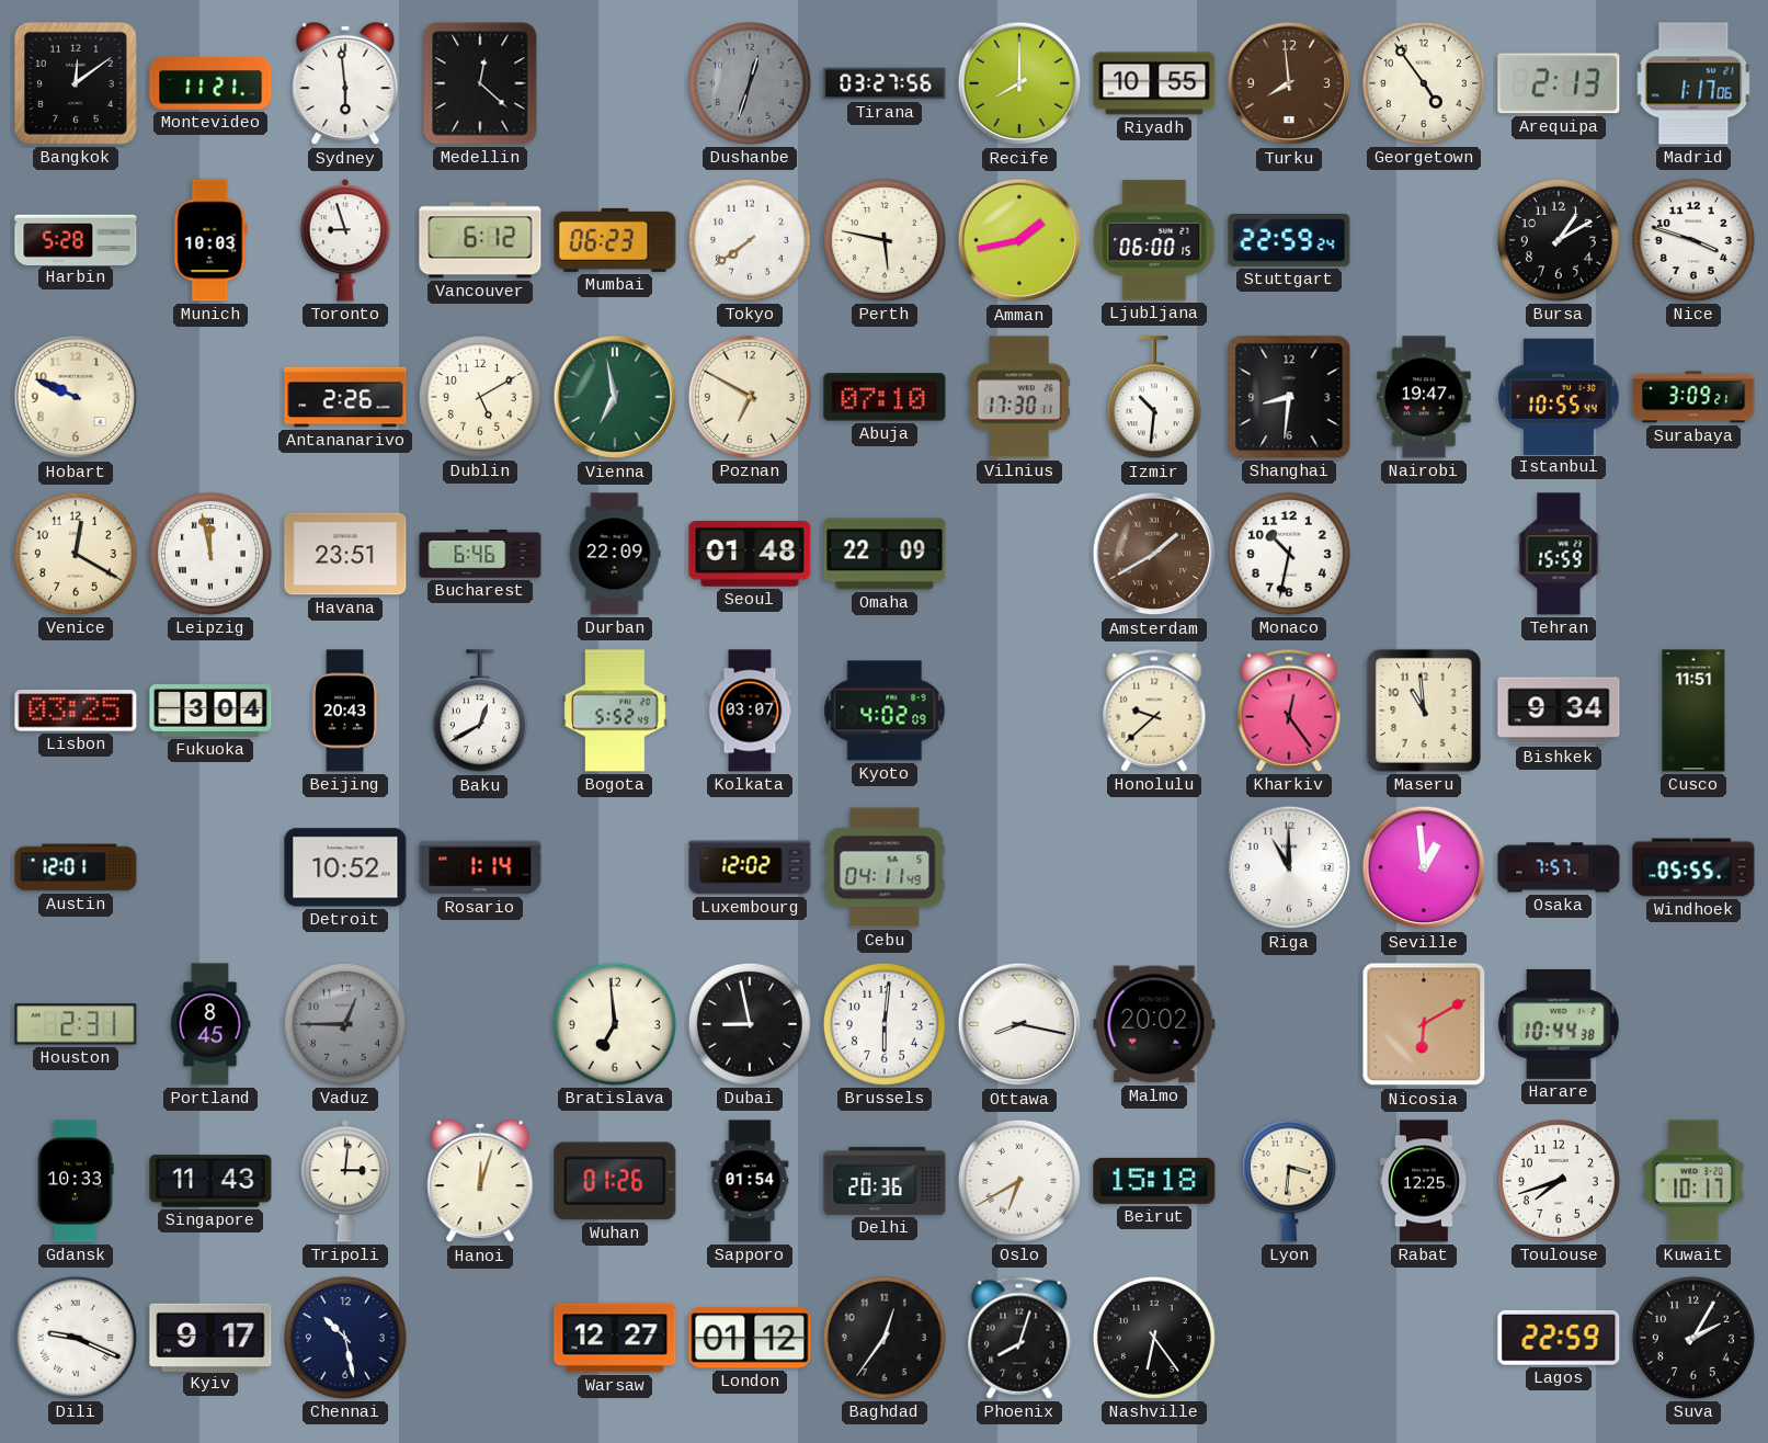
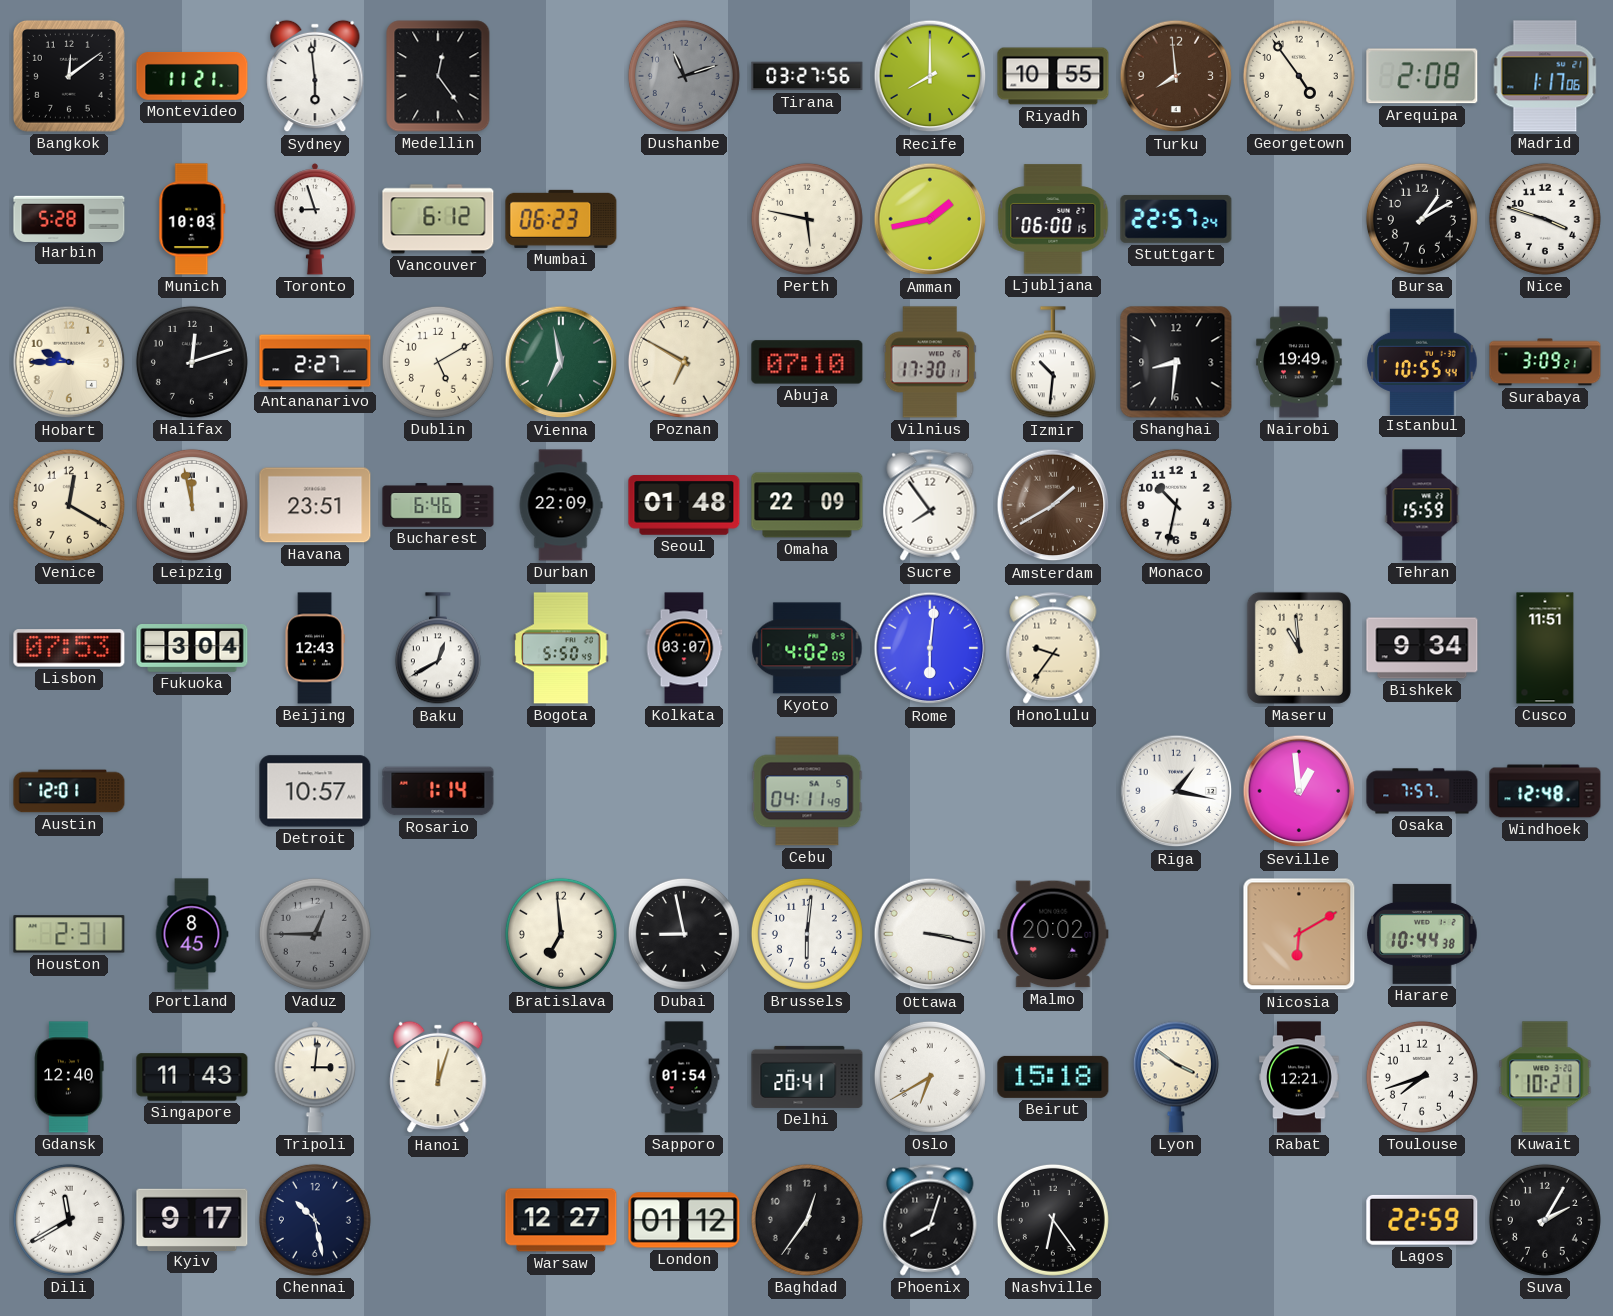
Medellin: 12:22 -> 12:24
Dushanbe: 12:33 -> 11:12
Arequipa: 2:13 -> 2:08
Tokyo: 7:39 -> none
Stuttgart: 22:59 -> 22:57
Hobart: 9:49 -> 9:45
Halifax: none -> 12:12
Antananarivo: 2:26 -> 2:27
Nairobi: 19:47 -> 19:49
Sucre: none -> 7:54
Lisbon: 03:25 -> 07:53
Beijing: 20:43 -> 12:43
Bogota: 5:52 -> 5:50
Rome: none -> 6:01
Honolulu: 9:38 -> 9:36
Kharkiv: 12:24 -> none
Detroit: 10:52 -> 10:57
Luxembourg: 12:02 -> none
Riga: 11:00 -> 1:17
Windhoek: 05:55 -> 12:48
Ottawa: 8:17 -> 3:17
Gdansk: 10:33 -> 12:40
Wuhan: 01:26 -> none
Delhi: 20:36 -> 20:41
Lyon: 3:31 -> 3:51
Rabat: 12:25 -> 12:21
Kuwait: 10:17 -> 10:21
Dili: 9:19 -> 11:40
